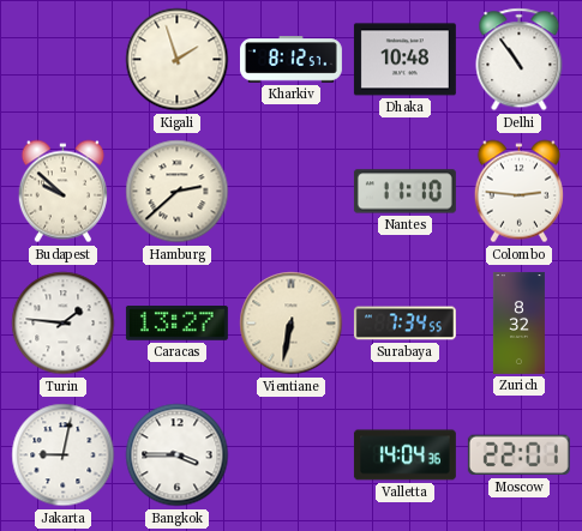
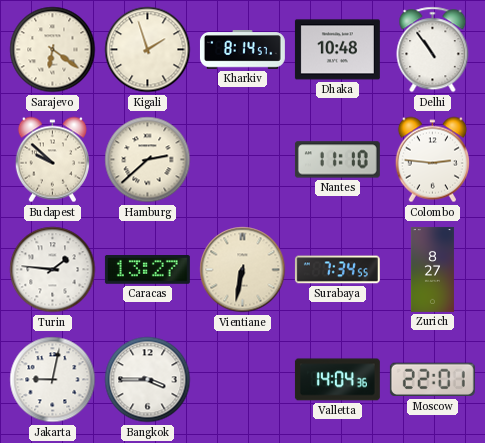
Sarajevo: none -> 6:21
Kharkiv: 8:12 -> 8:14
Zurich: 8:32 -> 8:27
